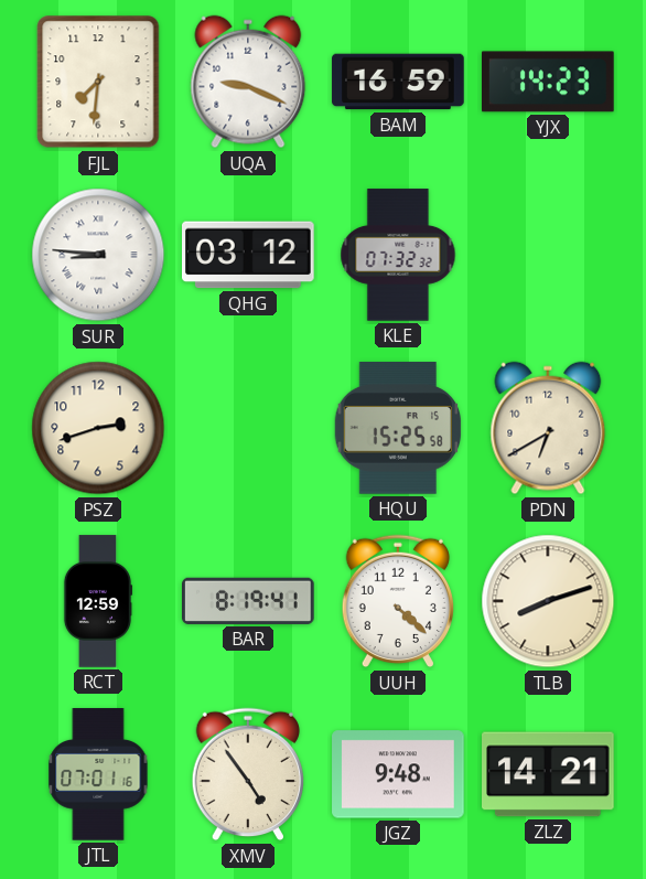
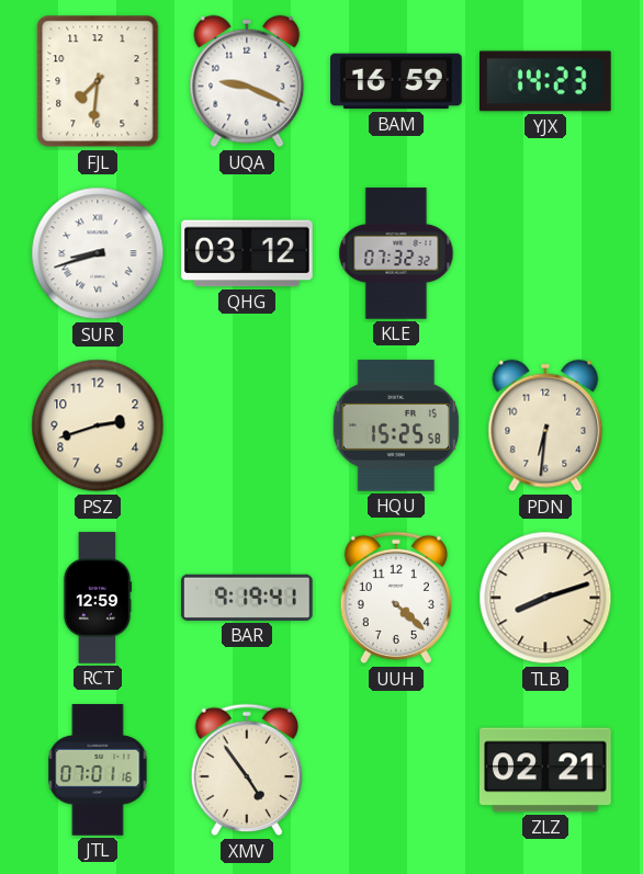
SUR: 8:46 -> 8:42
PDN: 6:40 -> 6:31
BAR: 8:19 -> 9:19
JGZ: 9:48 -> none
ZLZ: 14:21 -> 02:21
